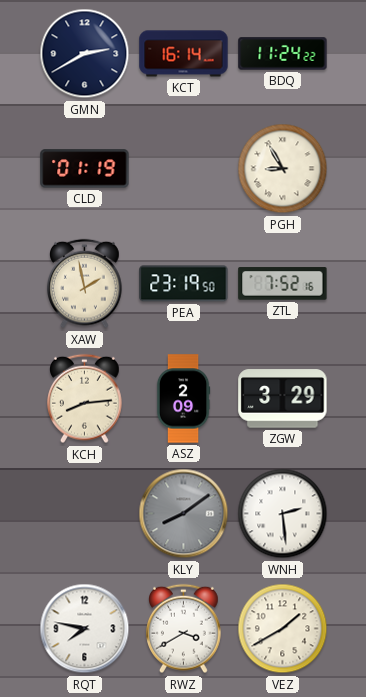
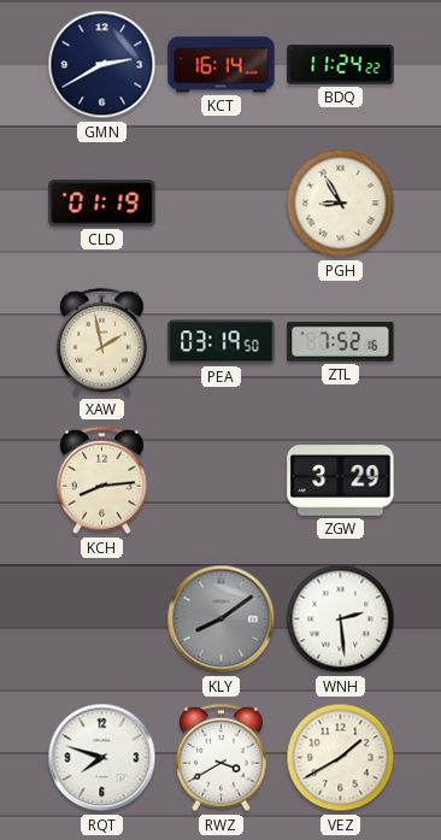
PEA: 23:19 -> 03:19
ASZ: 2:09 -> none
RQT: 7:47 -> 7:48
